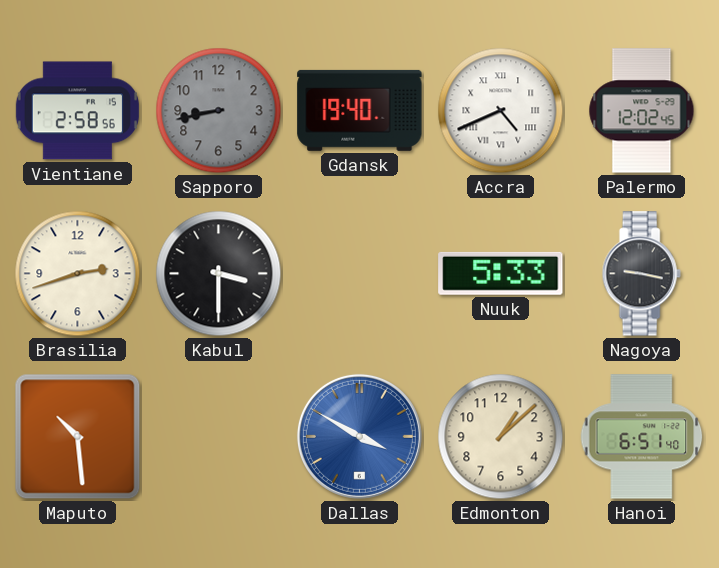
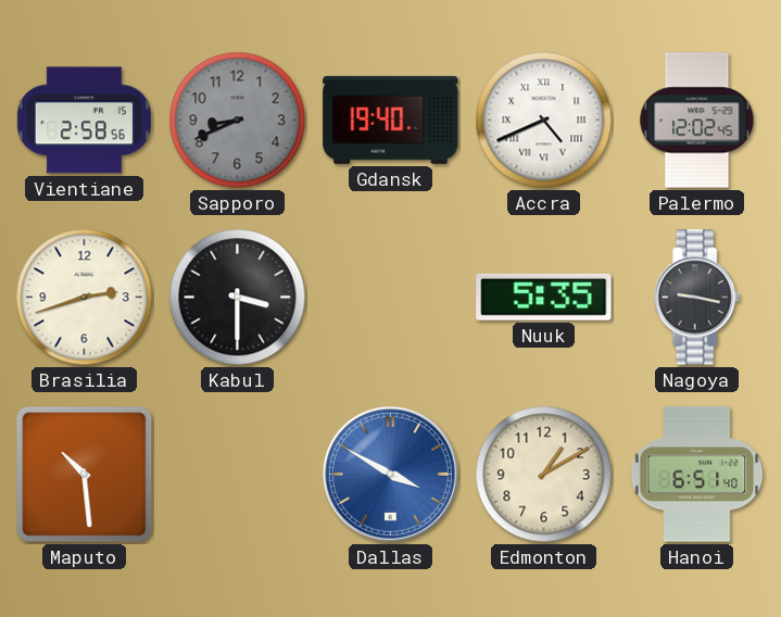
Sapporo: 8:43 -> 8:41
Nuuk: 5:33 -> 5:35
Edmonton: 1:08 -> 1:10
